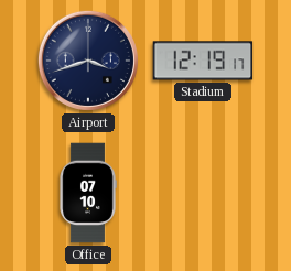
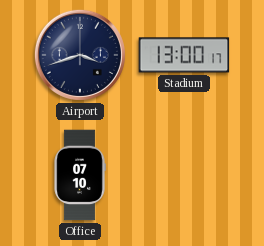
Stadium: 12:19 -> 13:00
